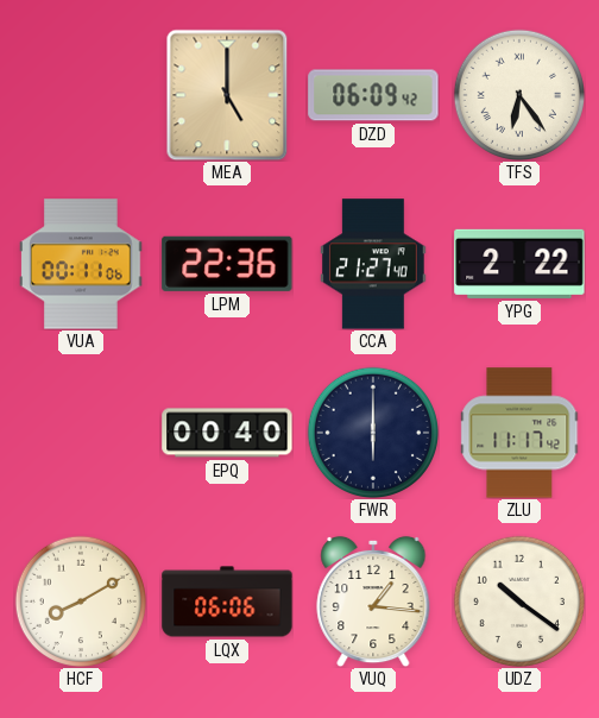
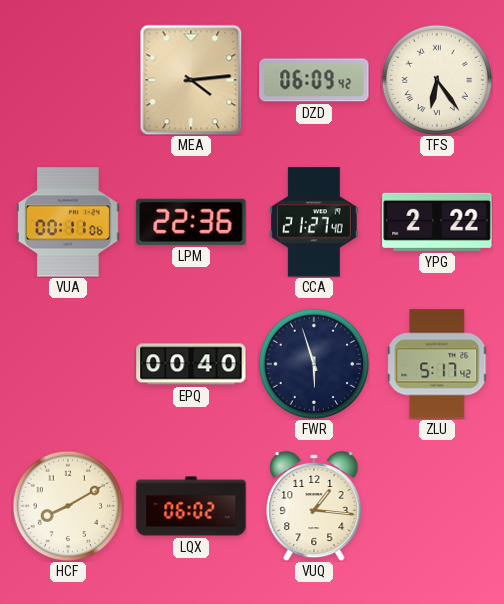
MEA: 5:00 -> 4:14
FWR: 6:00 -> 5:57
ZLU: 11:17 -> 5:17
LQX: 06:06 -> 06:02
UDZ: 10:21 -> none
